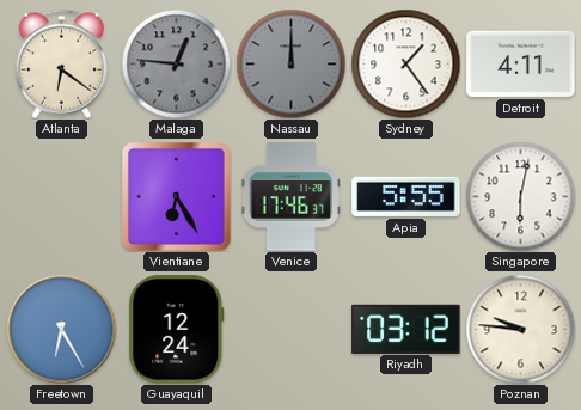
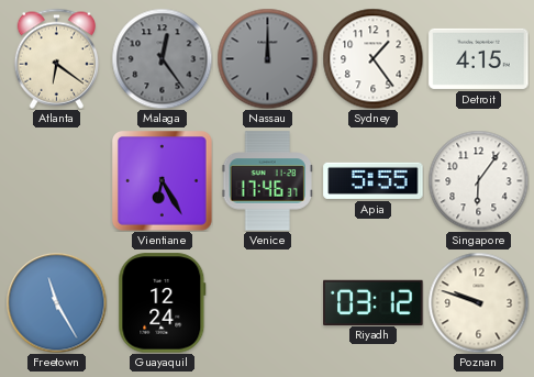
Malaga: 12:46 -> 12:24
Detroit: 4:11 -> 4:15
Singapore: 6:02 -> 6:06
Freetown: 6:25 -> 11:25
Poznan: 9:46 -> 9:48
